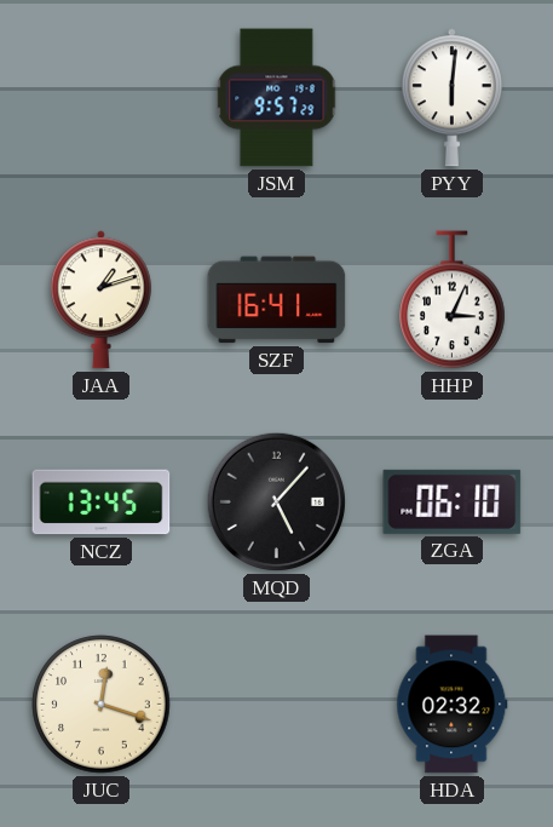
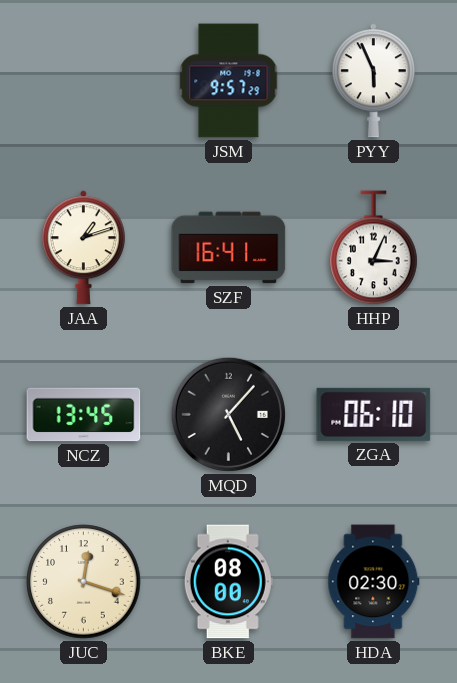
PYY: 6:01 -> 5:56
BKE: none -> 08:00
HDA: 02:32 -> 02:30
